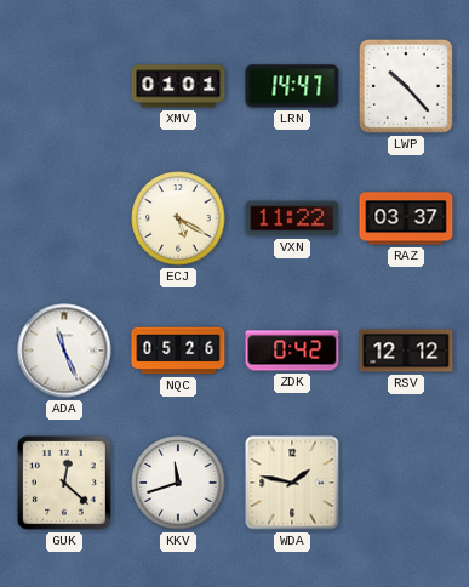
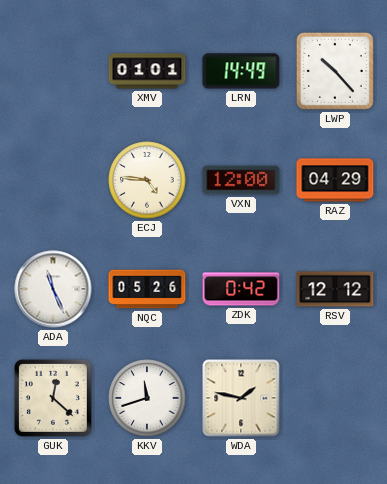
LRN: 14:47 -> 14:49
ECJ: 5:20 -> 4:46
VXN: 11:22 -> 12:00
RAZ: 03:37 -> 04:29
